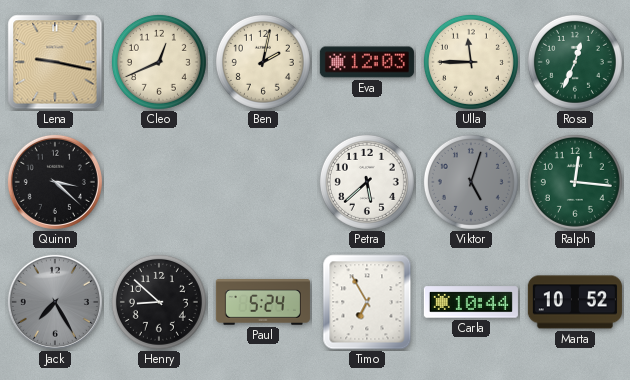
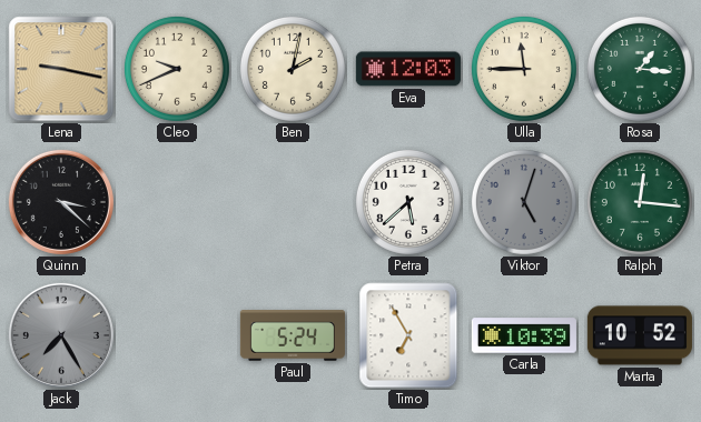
Cleo: 12:41 -> 9:41
Rosa: 12:34 -> 1:16
Henry: 8:52 -> none
Carla: 10:44 -> 10:39
